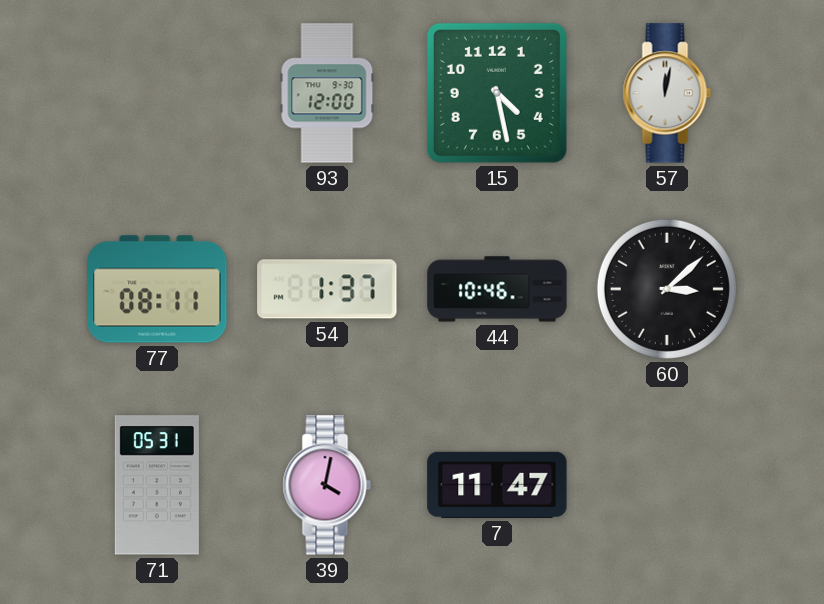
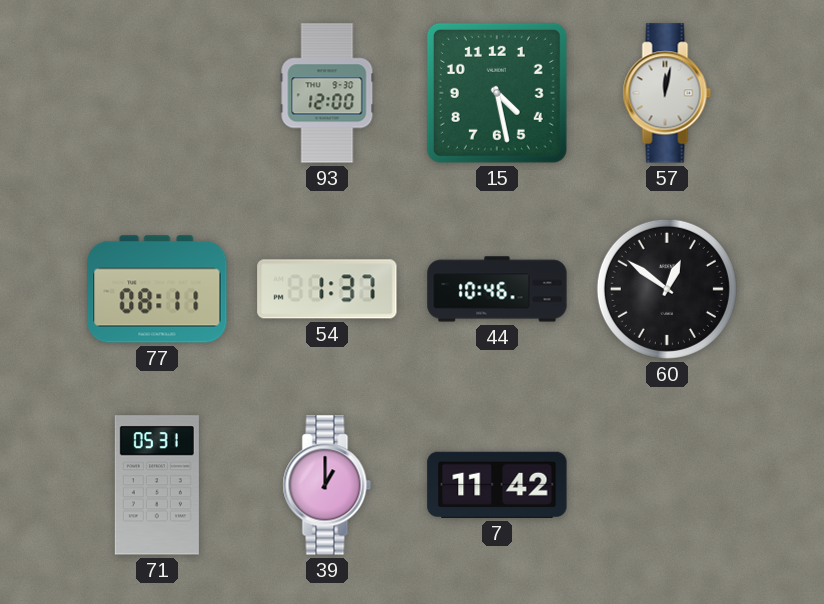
60: 3:08 -> 12:51
39: 4:02 -> 1:00
7: 11:47 -> 11:42
